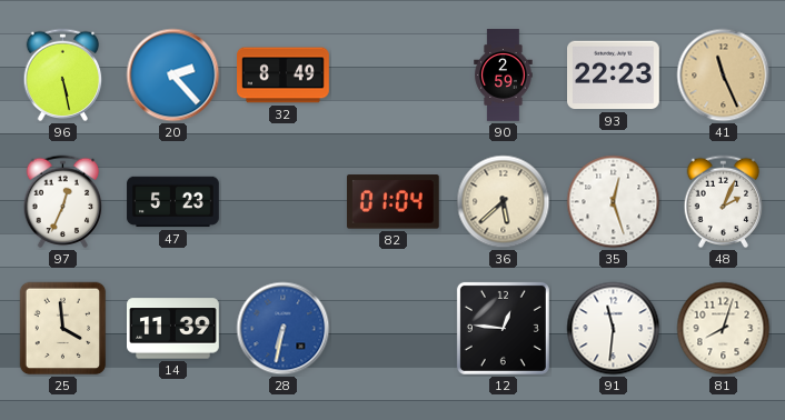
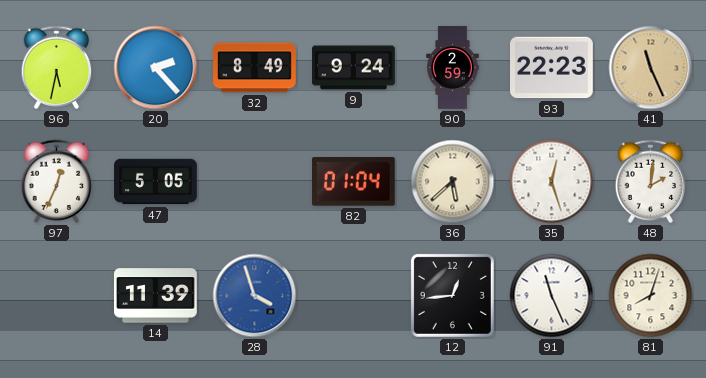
96: 5:28 -> 5:32
9: none -> 9:24
47: 5:23 -> 5:05
48: 2:04 -> 2:01
25: 3:59 -> none
28: 6:32 -> 3:57
12: 12:46 -> 12:44
91: 11:31 -> 11:26
